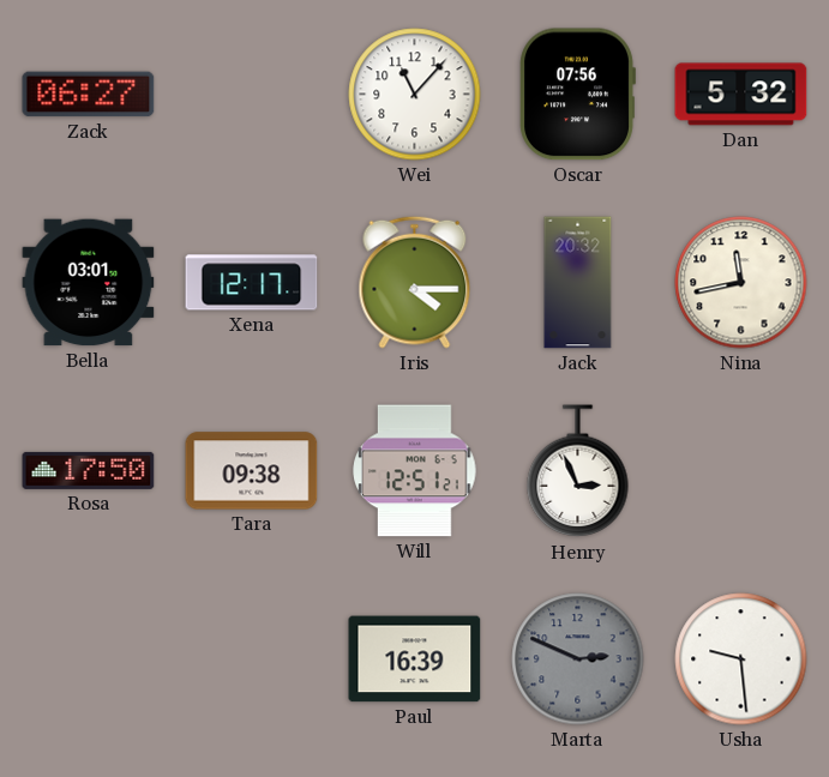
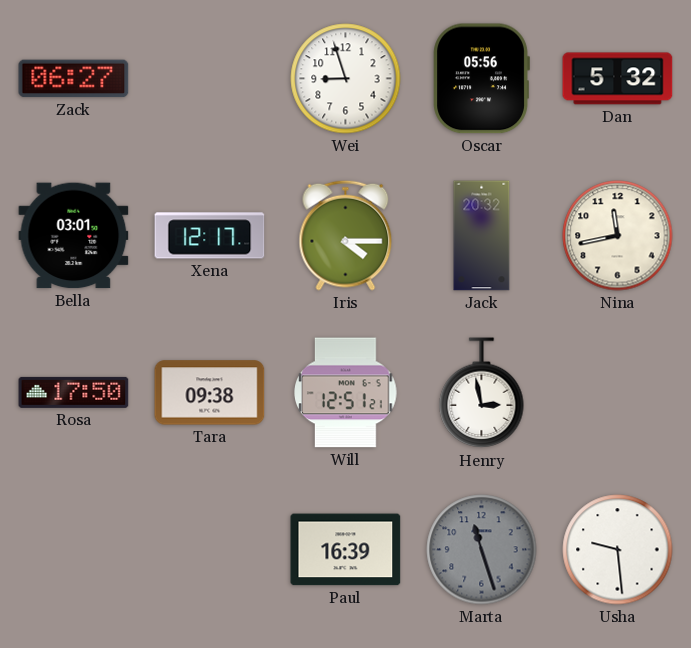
Wei: 11:07 -> 8:57
Oscar: 07:56 -> 05:56
Henry: 2:56 -> 2:58
Marta: 2:49 -> 11:27
